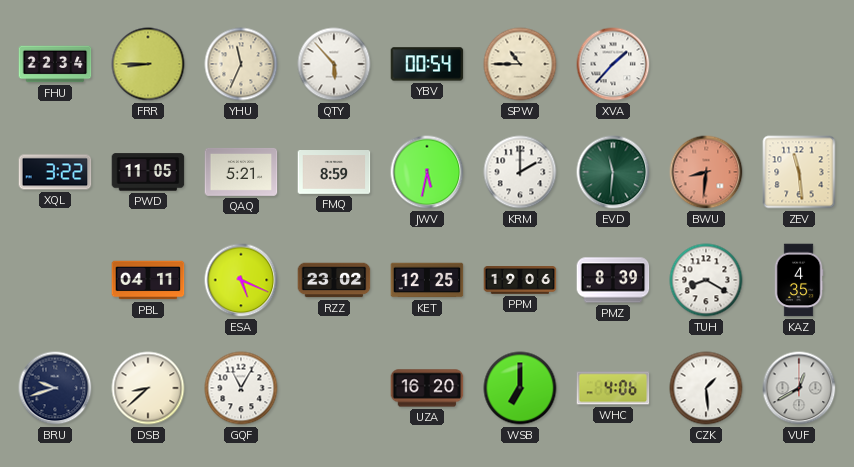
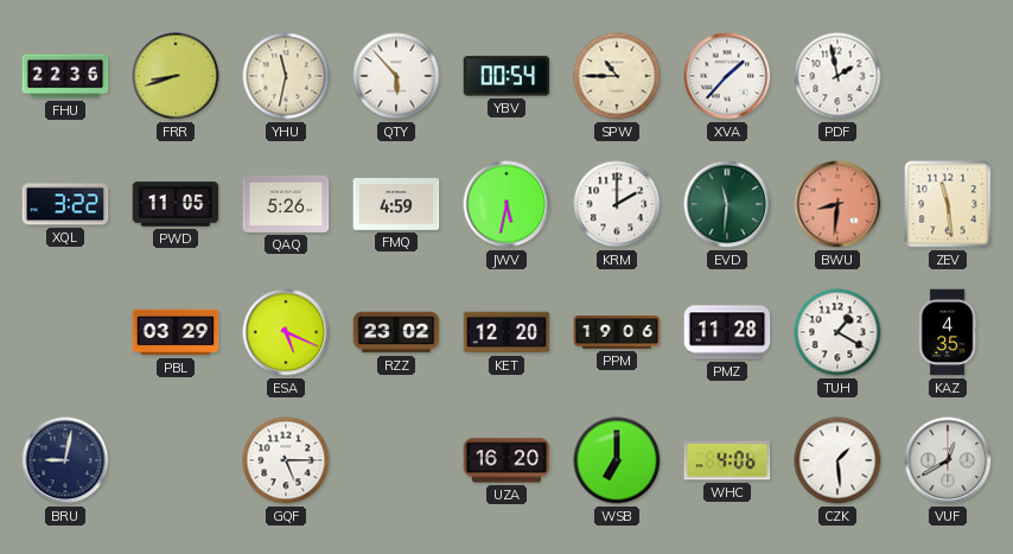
FHU: 22:34 -> 22:36
FRR: 8:45 -> 8:42
YHU: 11:34 -> 11:32
PDF: none -> 1:58
QAQ: 5:21 -> 5:26
FMQ: 8:59 -> 4:59
PBL: 04:11 -> 03:29
KET: 12:25 -> 12:20
PMZ: 8:39 -> 11:28
TUH: 8:20 -> 1:20
BRU: 9:42 -> 9:02
DSB: 8:38 -> none
GQF: 11:05 -> 5:15
